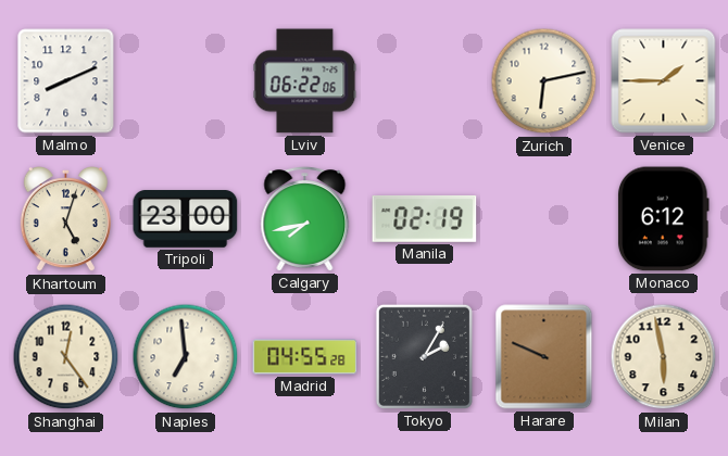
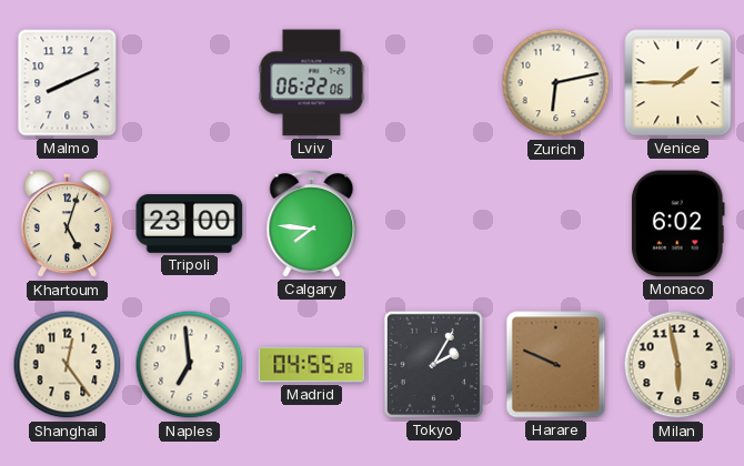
Calgary: 7:43 -> 7:46
Manila: 02:19 -> none
Monaco: 6:12 -> 6:02
